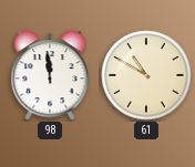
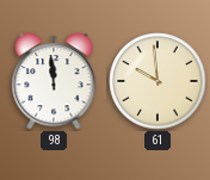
61: 10:50 -> 9:59
